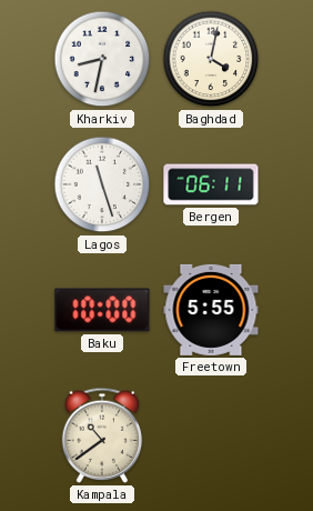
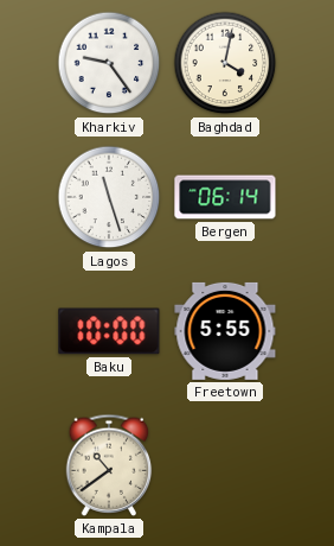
Kharkiv: 8:32 -> 9:24
Bergen: 06:11 -> 06:14
